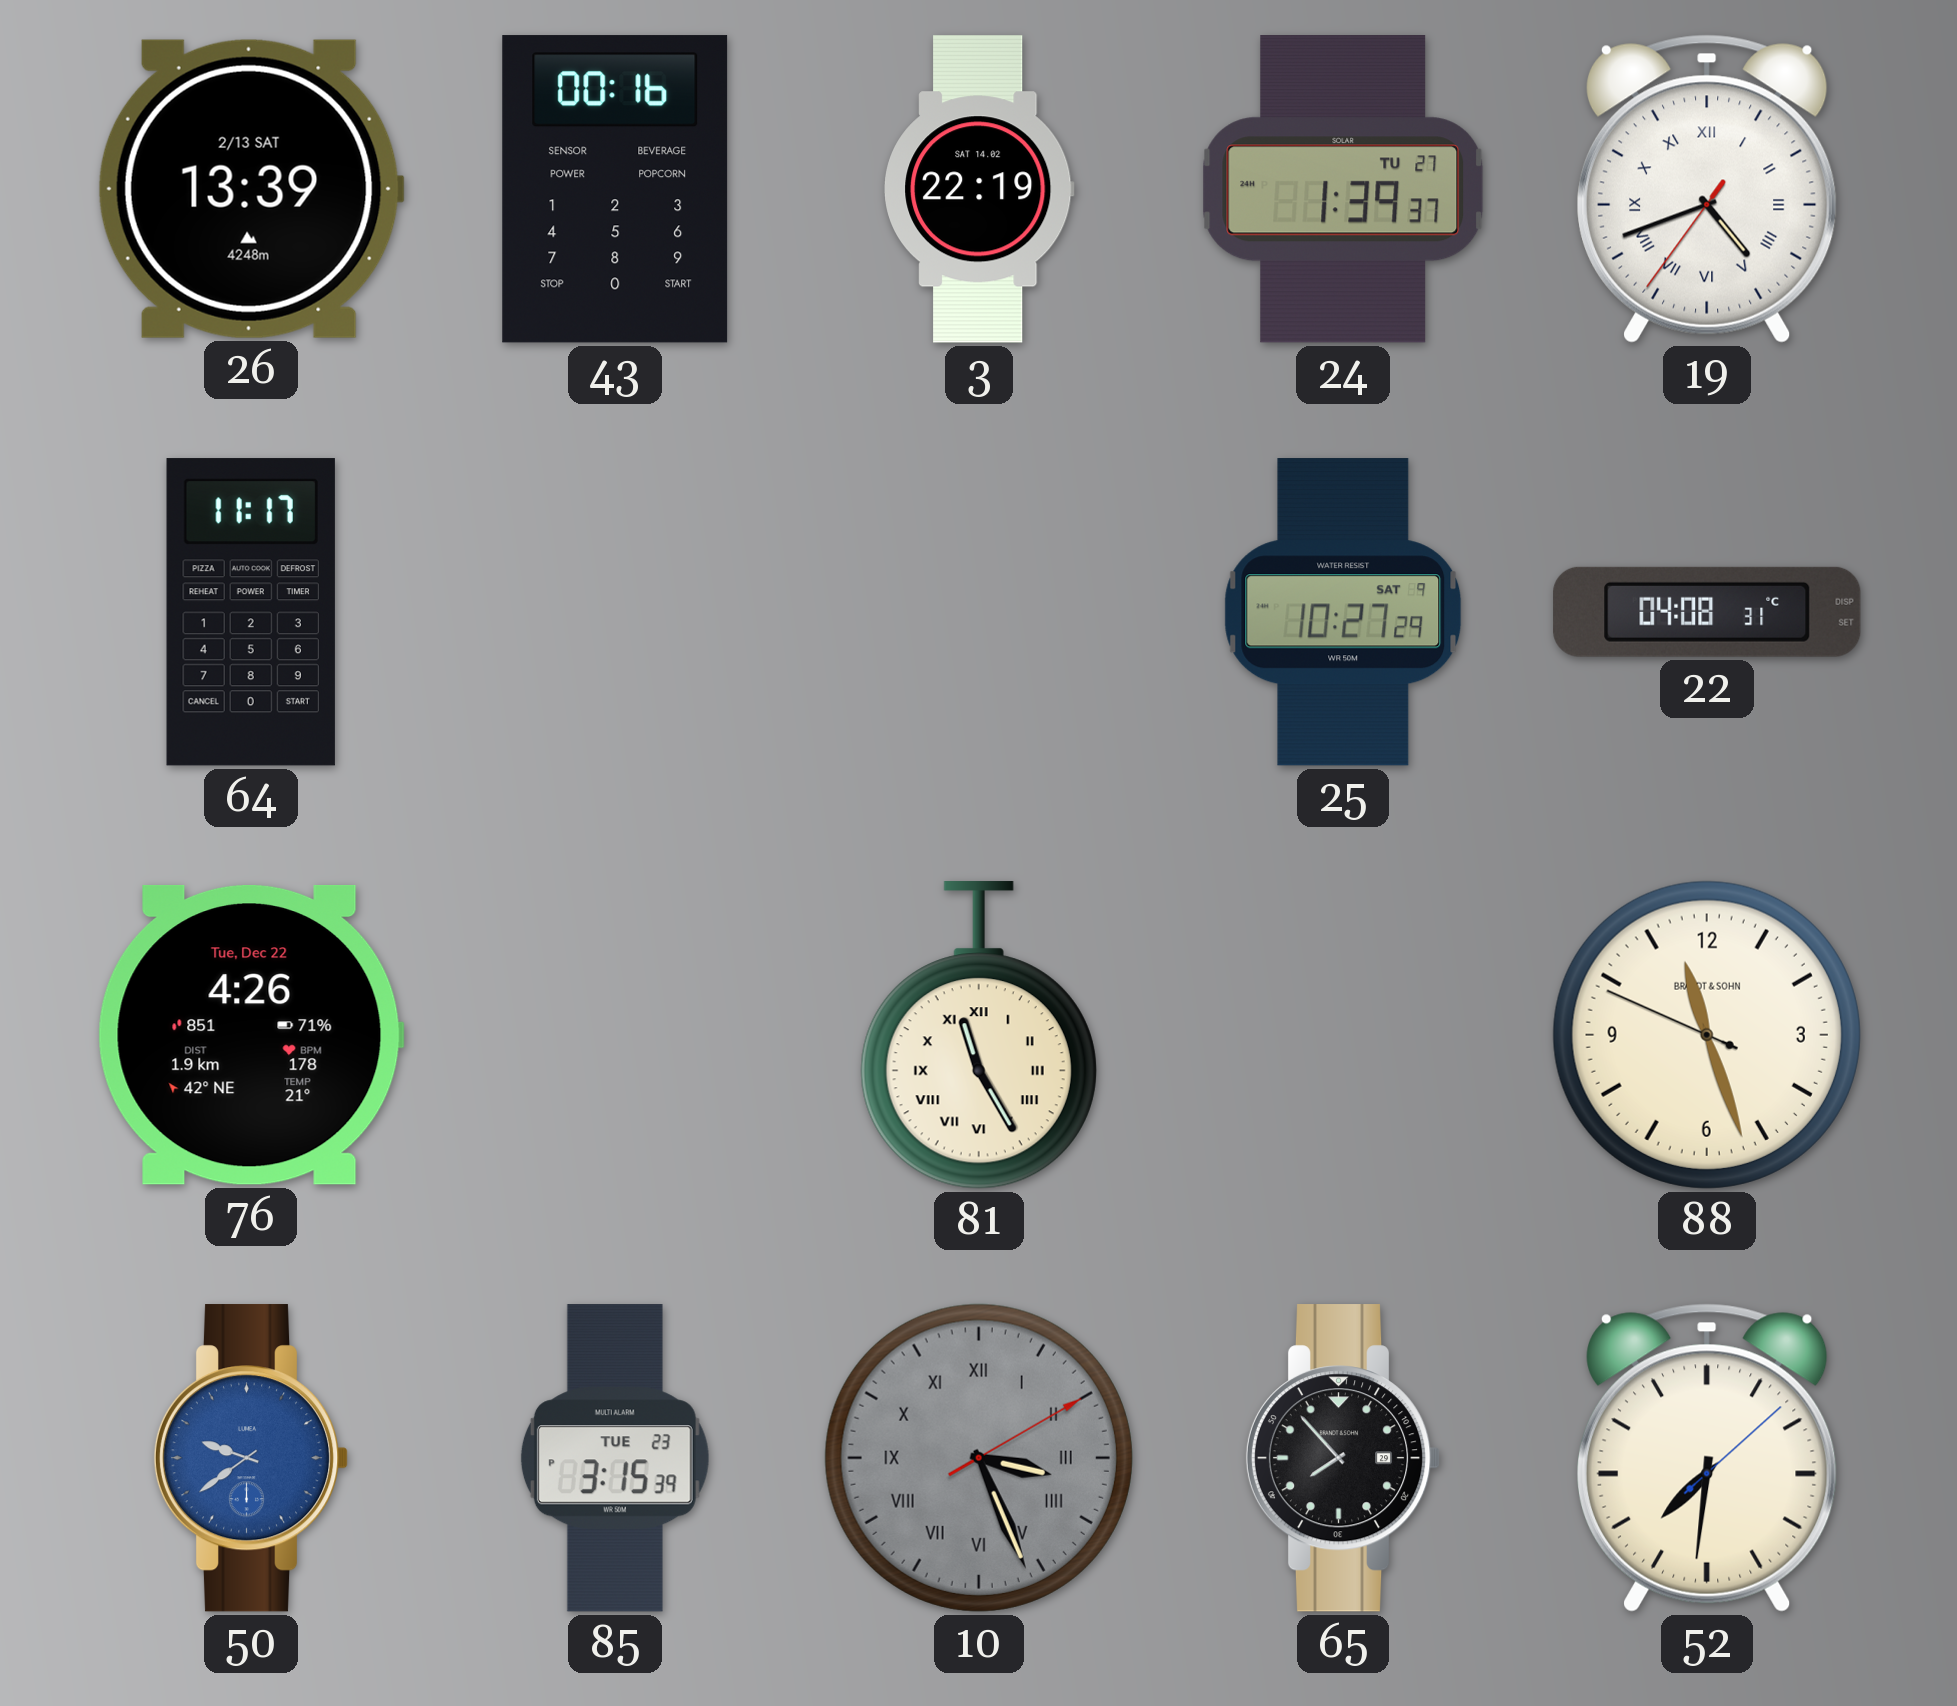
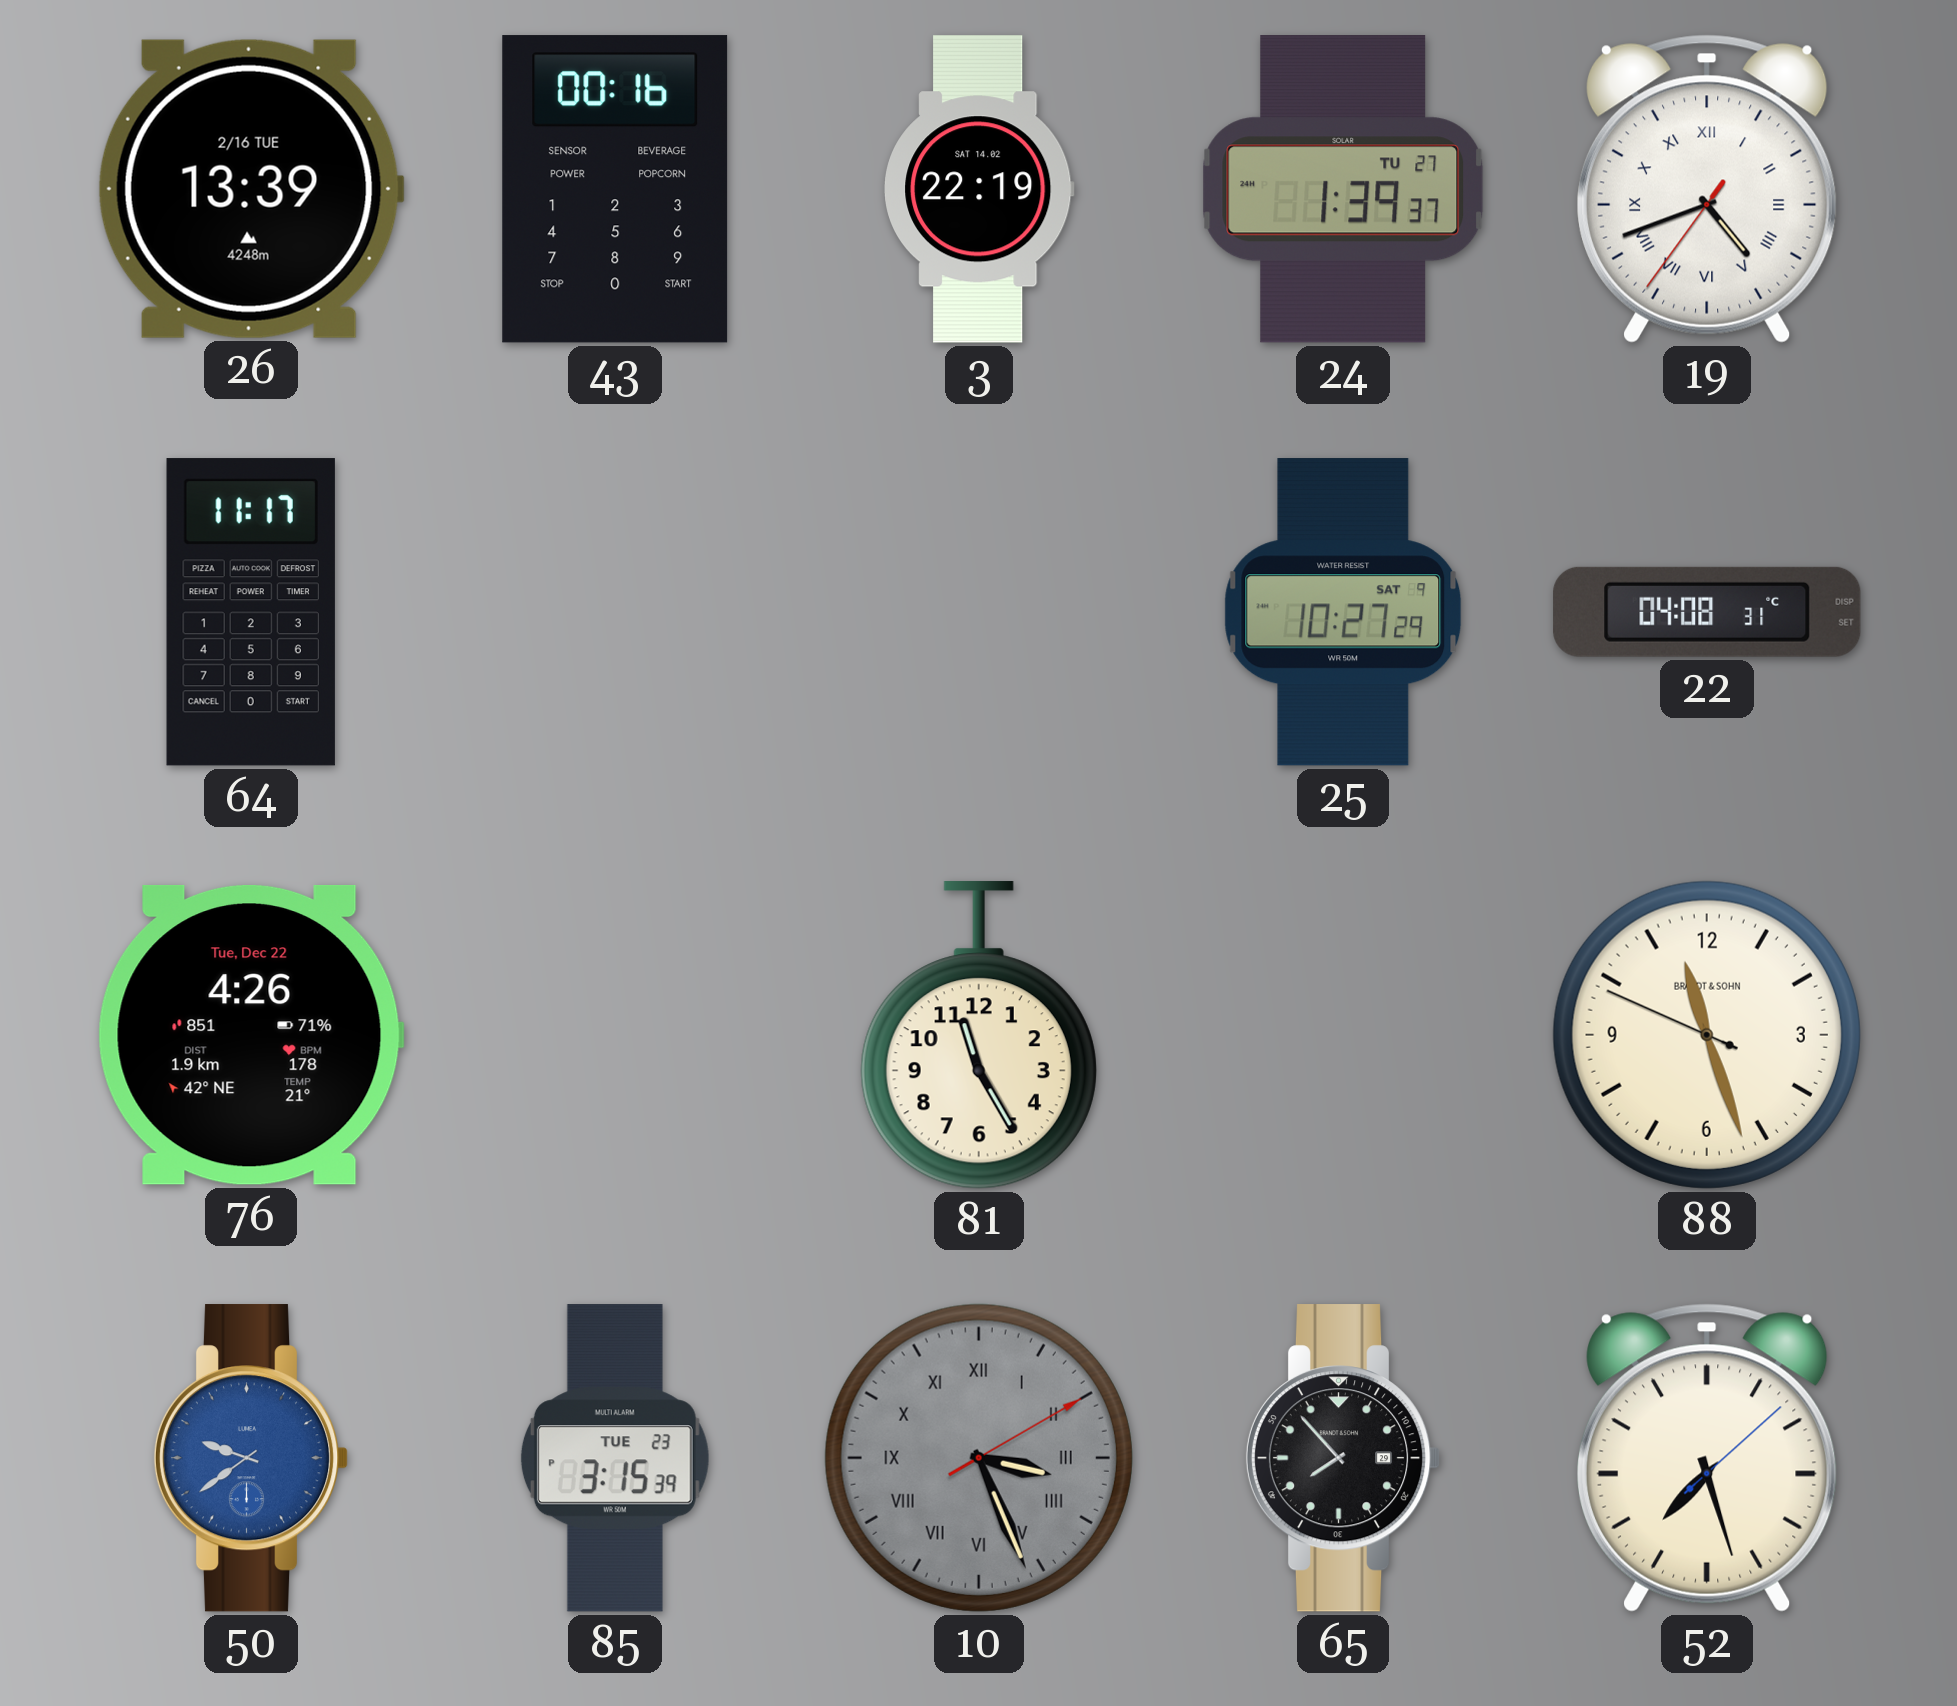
26 date: 2/13 SAT -> 2/16 TUE
81 numerals: Roman -> Arabic
52: 7:31 -> 7:27
